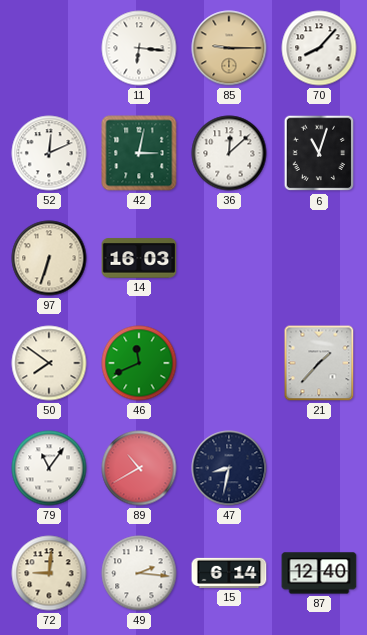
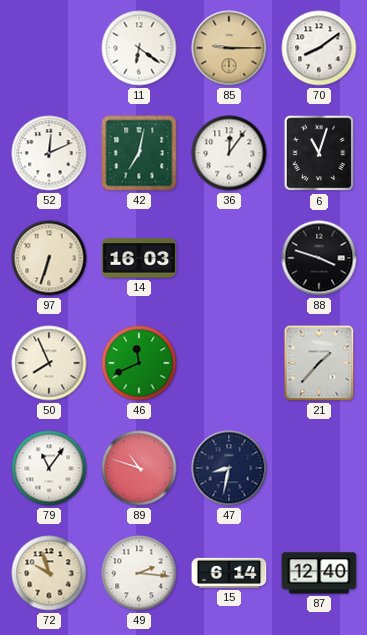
11: 6:16 -> 6:21
70: 8:07 -> 8:09
42: 3:02 -> 7:02
36: 12:08 -> 12:06
88: none -> 3:48
50: 7:51 -> 7:56
89: 10:40 -> 10:48
72: 9:01 -> 9:57
